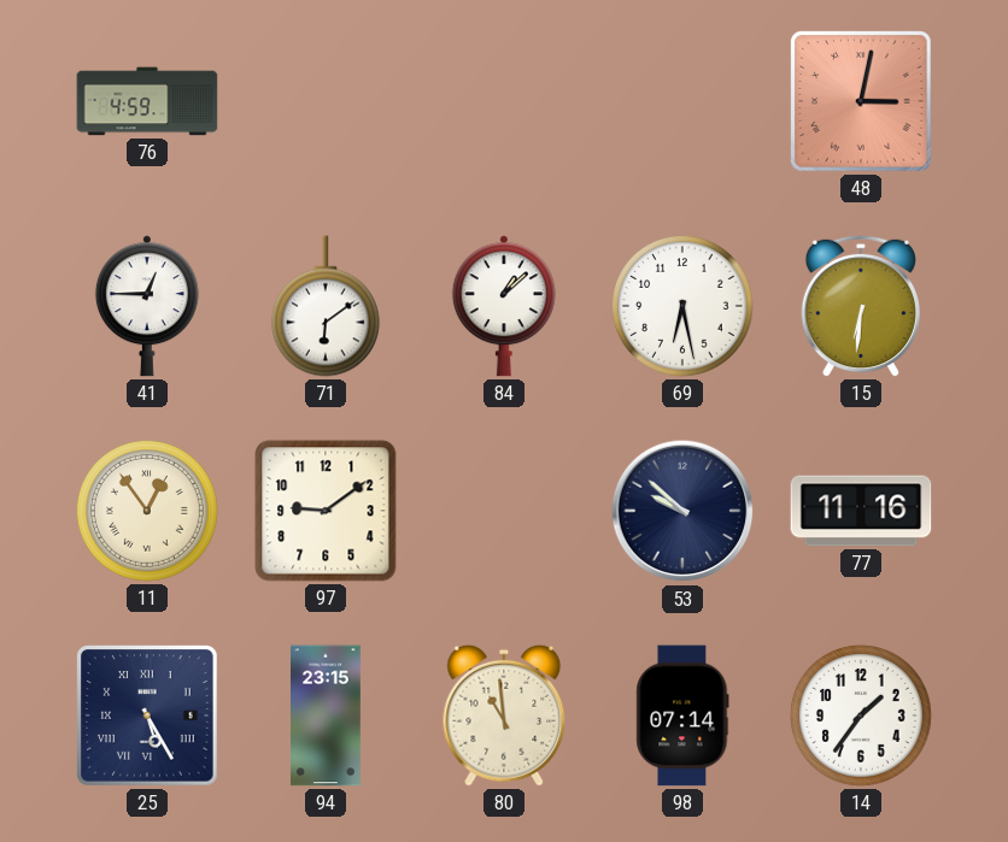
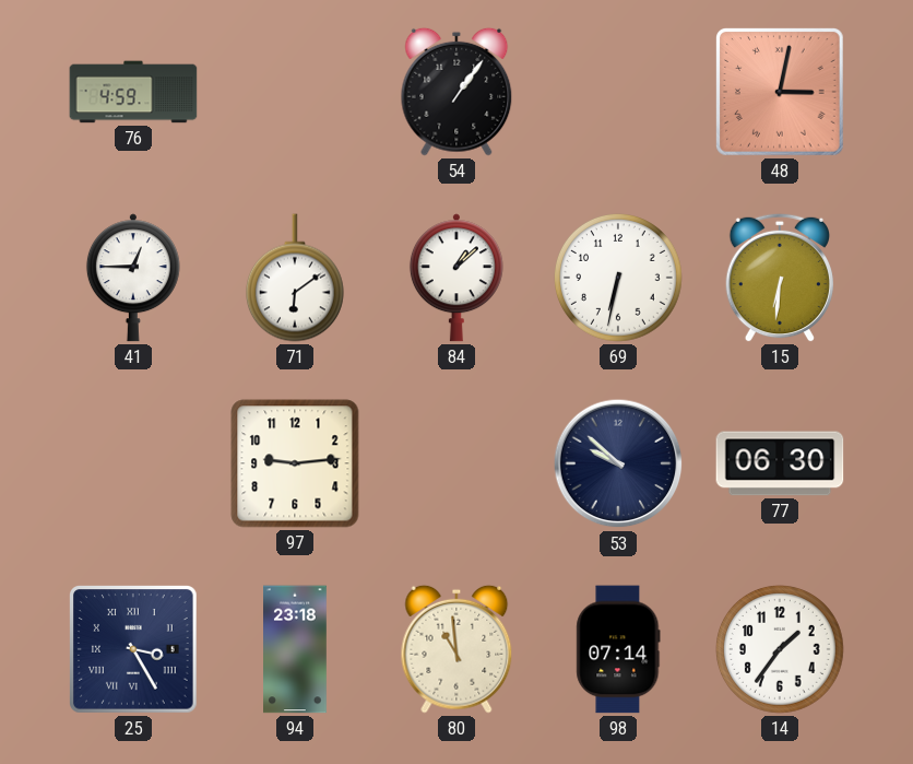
54: none -> 1:06
69: 6:28 -> 6:32
11: 12:54 -> none
97: 9:09 -> 9:14
77: 11:16 -> 06:30
25: 5:25 -> 3:25
94: 23:15 -> 23:18
